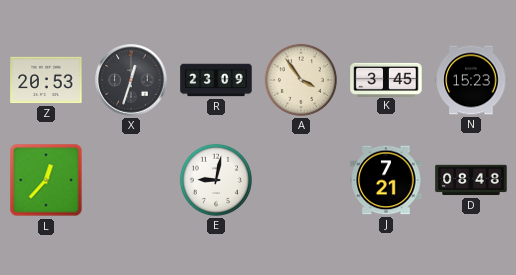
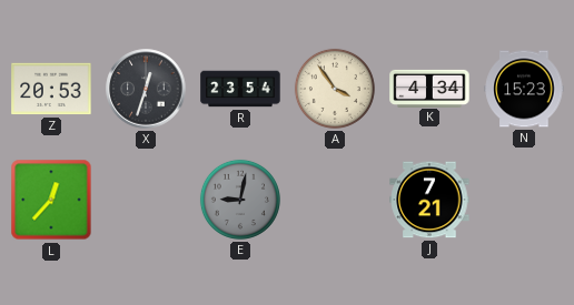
R: 23:09 -> 23:54
K: 3:45 -> 4:34
E dial: white -> grey
D: 08:48 -> none
